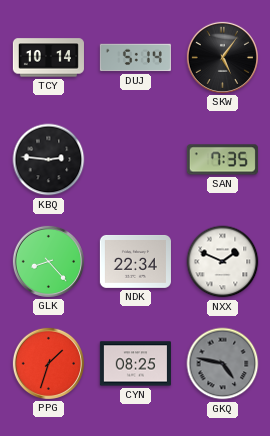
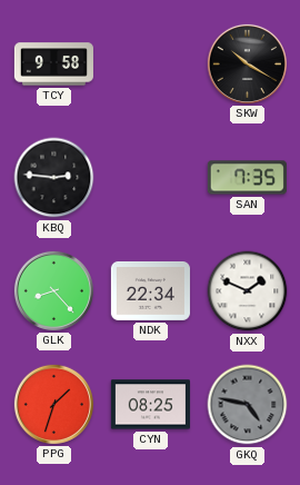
TCY: 10:14 -> 9:58
DUJ: 5:14 -> none
SKW: 5:06 -> 10:20
